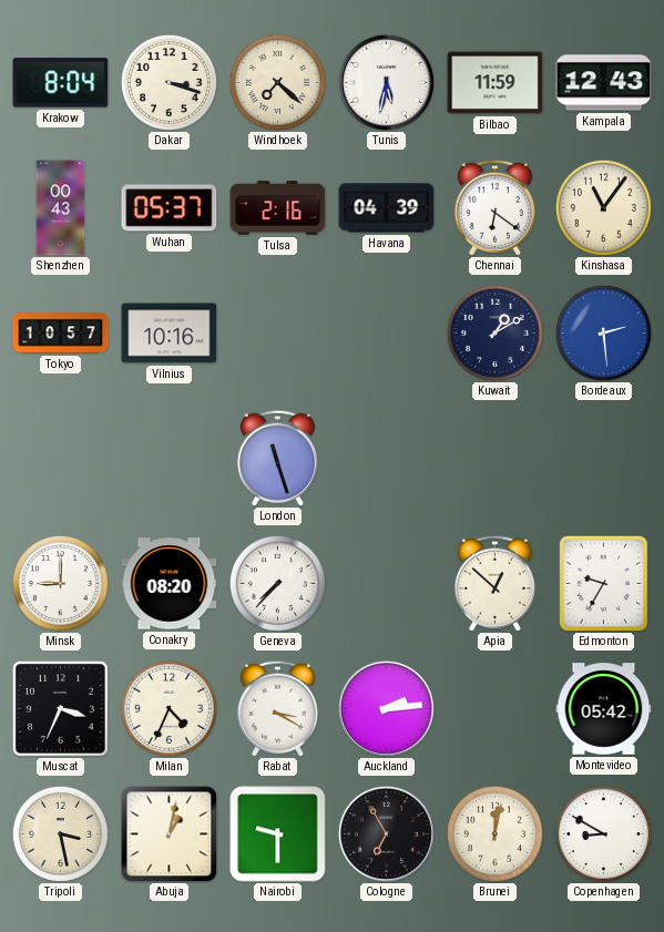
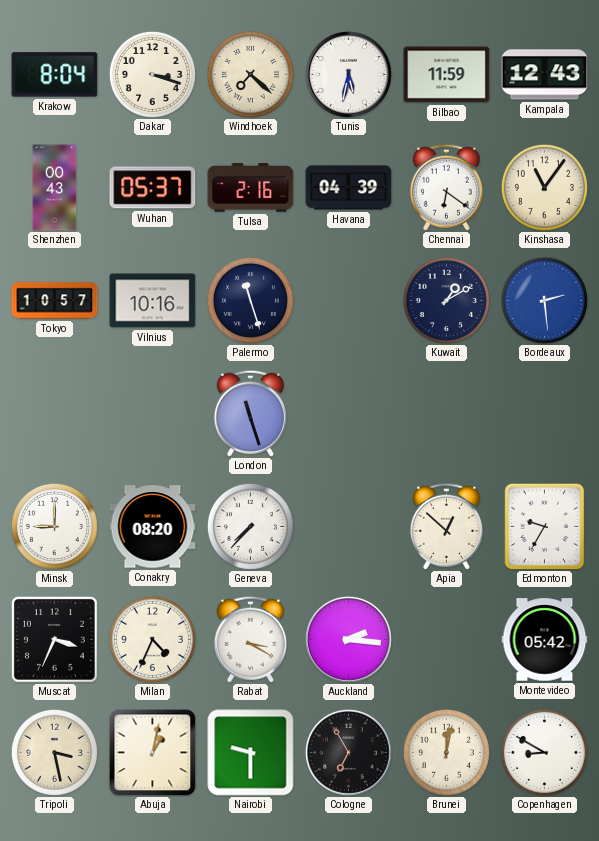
Palermo: none -> 11:27
Auckland: 2:14 -> 2:16
